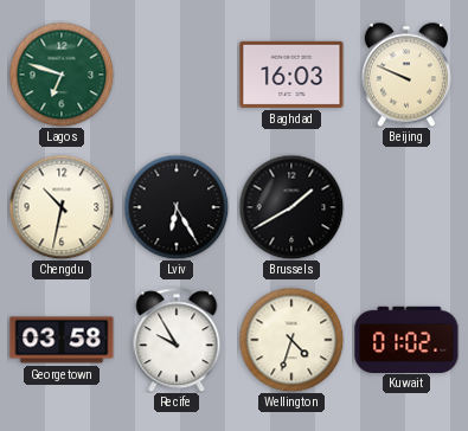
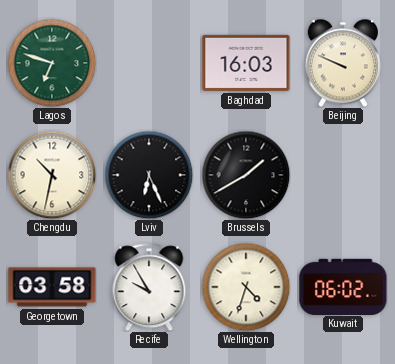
Lviv: 6:25 -> 6:26
Kuwait: 01:02 -> 06:02
